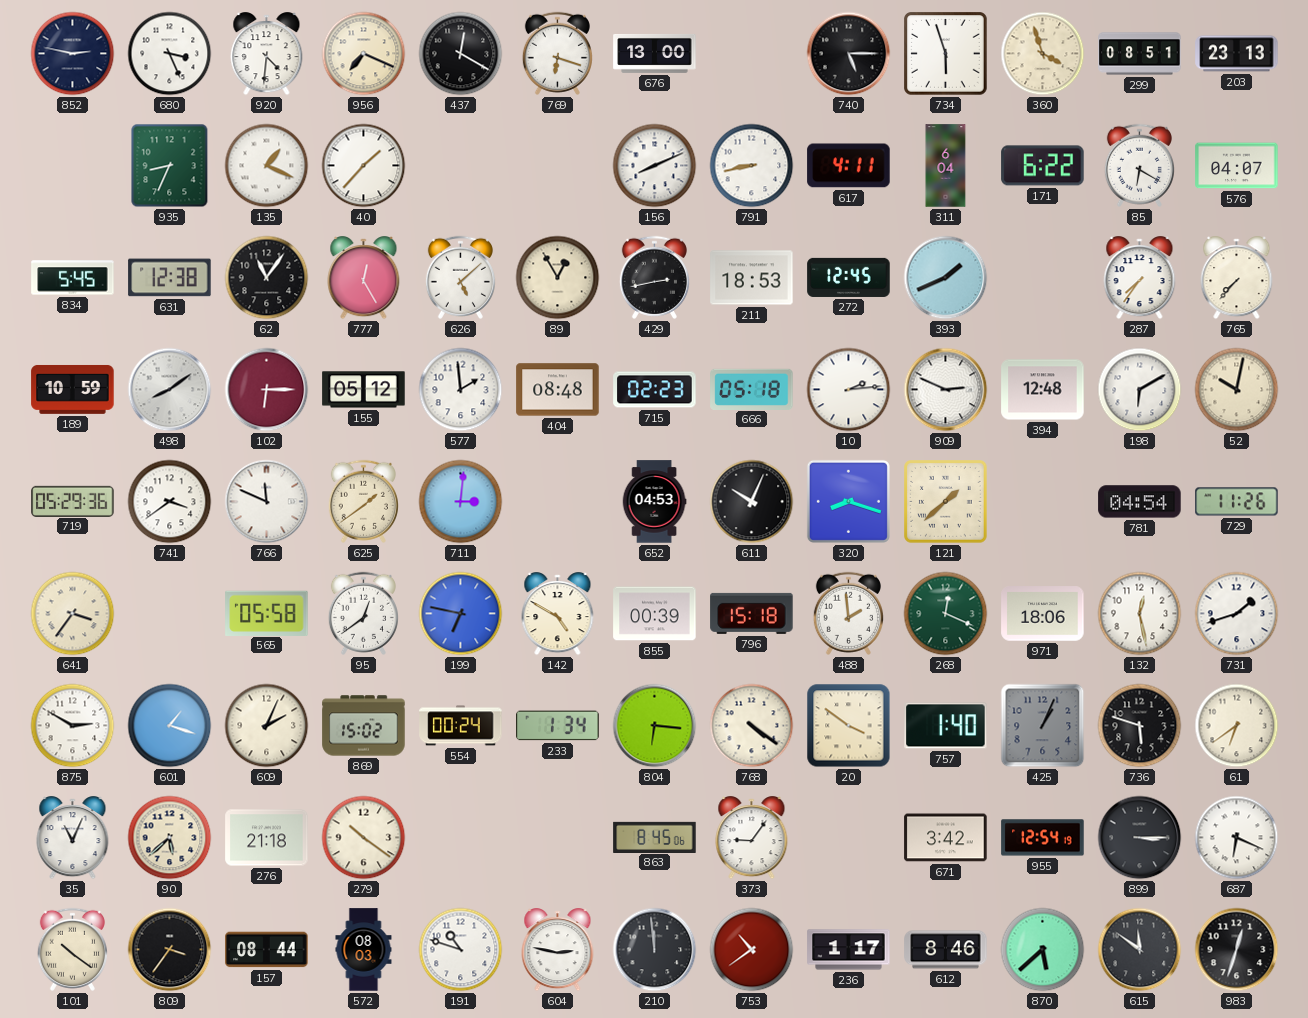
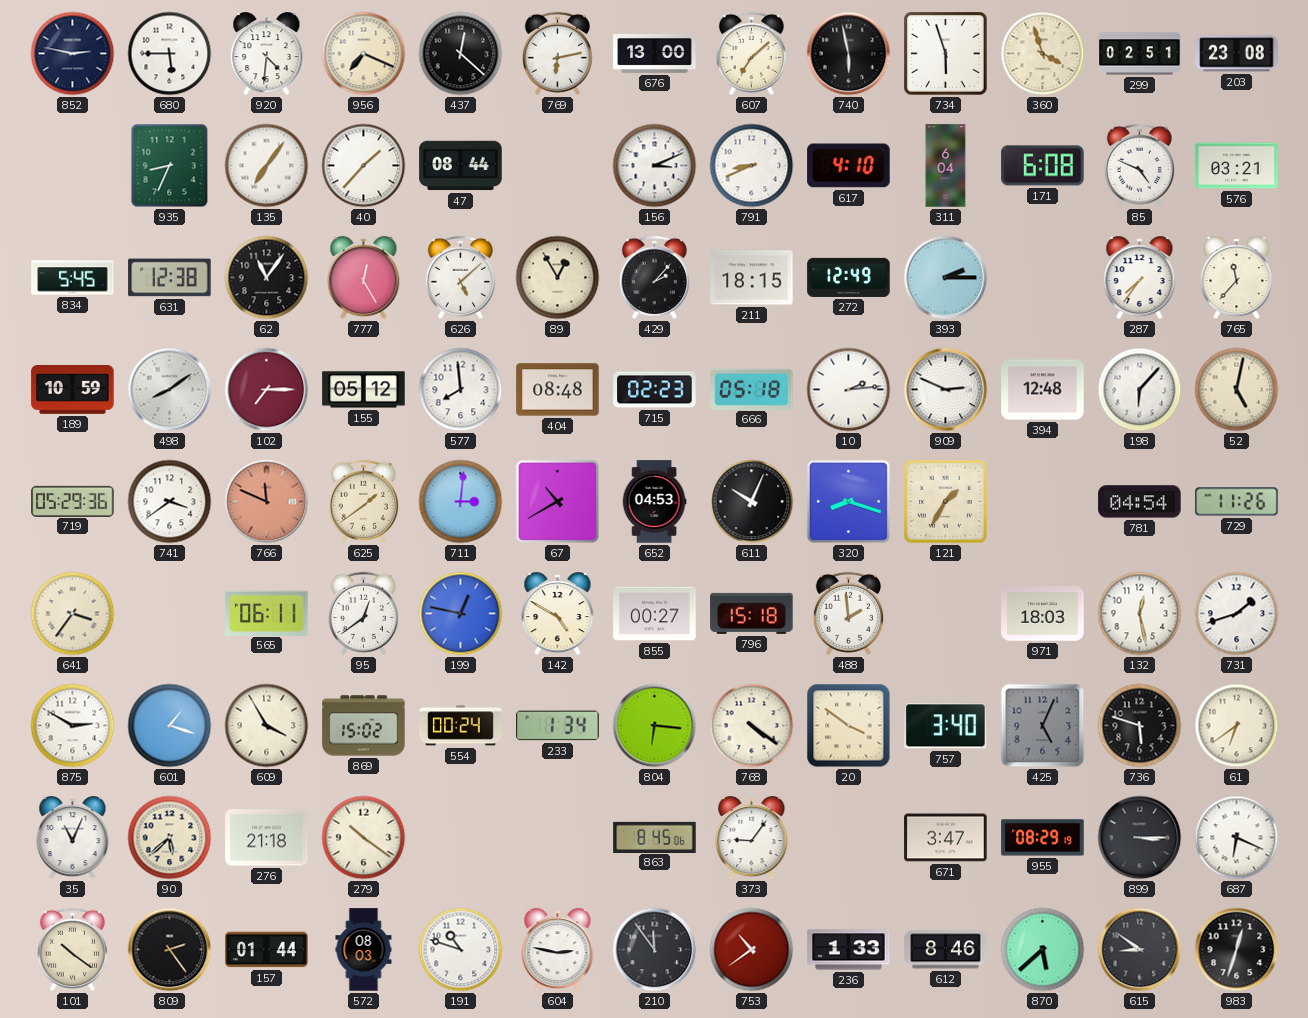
680: 3:26 -> 5:45
437: 12:20 -> 12:22
769: 6:18 -> 6:13
607: none -> 7:08
740: 5:15 -> 5:58
299: 08:51 -> 02:51
203: 23:13 -> 23:08
135: 1:19 -> 7:06
47: none -> 08:44
156: 8:11 -> 3:11
791: 8:43 -> 8:41
617: 4:11 -> 4:10
171: 6:22 -> 6:08
85: 6:20 -> 4:49
576: 04:07 -> 03:21
429: 2:43 -> 2:07
211: 18:53 -> 18:15
272: 12:45 -> 12:49
393: 1:41 -> 2:15
765: 7:37 -> 11:37
102: 6:15 -> 7:15
577: 1:59 -> 7:59
198: 6:10 -> 6:07
52: 10:02 -> 5:02
766 dial: white -> salmon
67: none -> 10:40
121: 1:38 -> 1:35
565: 05:58 -> 06:11
199: 6:47 -> 12:47
855: 00:39 -> 00:27
268: 12:19 -> none
971: 18:06 -> 18:03
609: 2:04 -> 3:55
757: 1:40 -> 3:40
425: 1:04 -> 5:04
671: 3:42 -> 3:47
955: 12:54 -> 08:29
809: 3:36 -> 2:24
157: 08:44 -> 01:44
210: 11:59 -> 11:54
236: 1:17 -> 1:33
615: 11:51 -> 8:51
